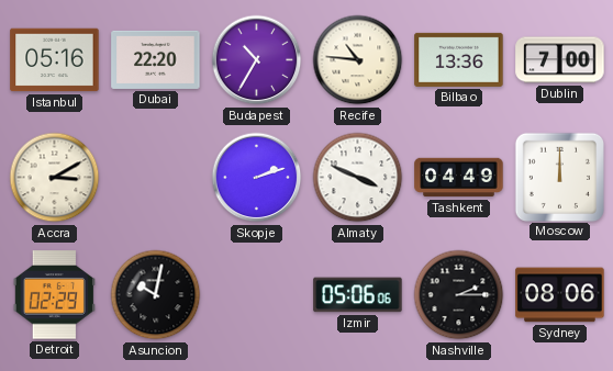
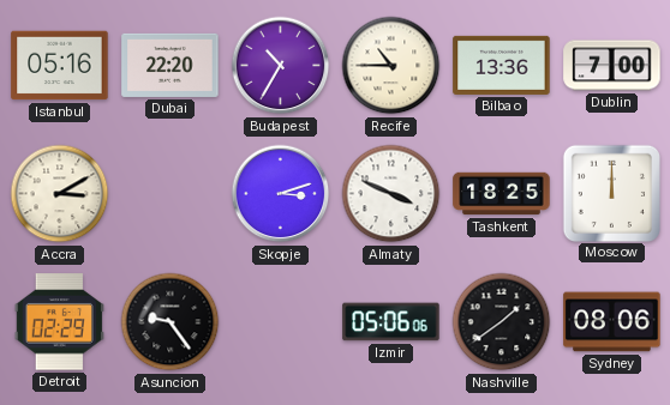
Recife: 10:46 -> 10:45
Skopje: 2:12 -> 3:12
Tashkent: 04:49 -> 18:25
Asuncion: 10:02 -> 9:24
Nashville: 2:15 -> 1:39
